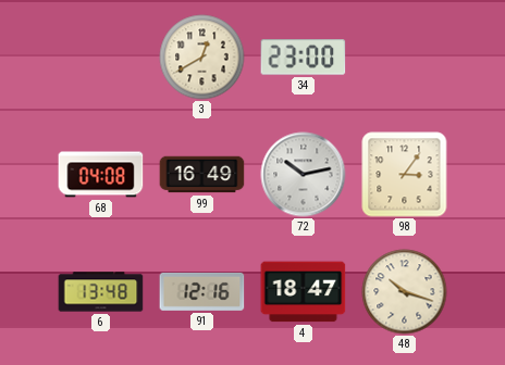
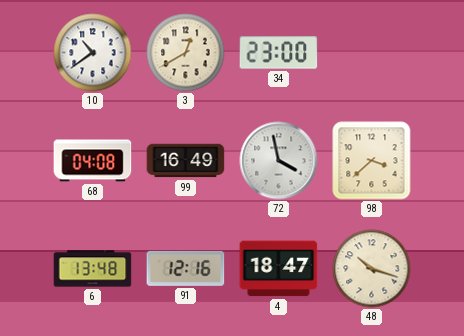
10: none -> 10:39
72: 10:13 -> 3:58
98: 3:06 -> 3:38
